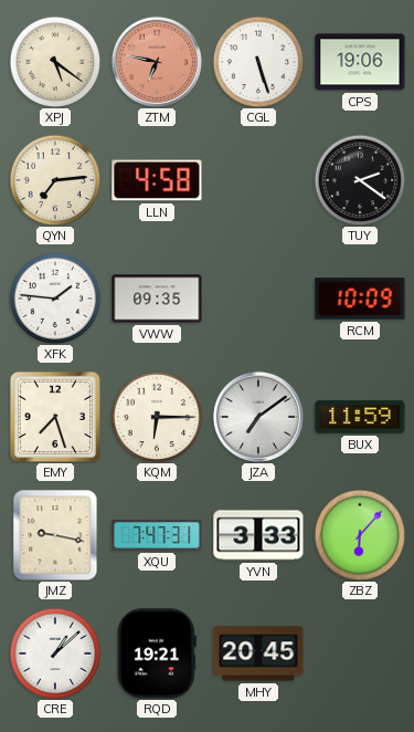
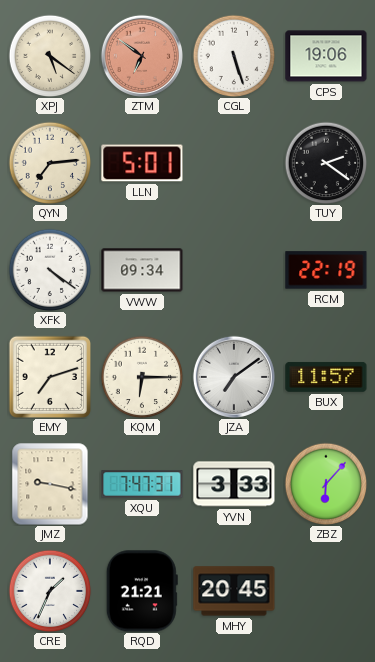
ZTM: 6:47 -> 6:51
LLN: 4:58 -> 5:01
XFK: 1:46 -> 4:21
VWW: 09:35 -> 09:34
RCM: 10:09 -> 22:19
EMY: 7:27 -> 7:12
BUX: 11:59 -> 11:57
CRE: 1:08 -> 1:34
RQD: 19:21 -> 21:21
